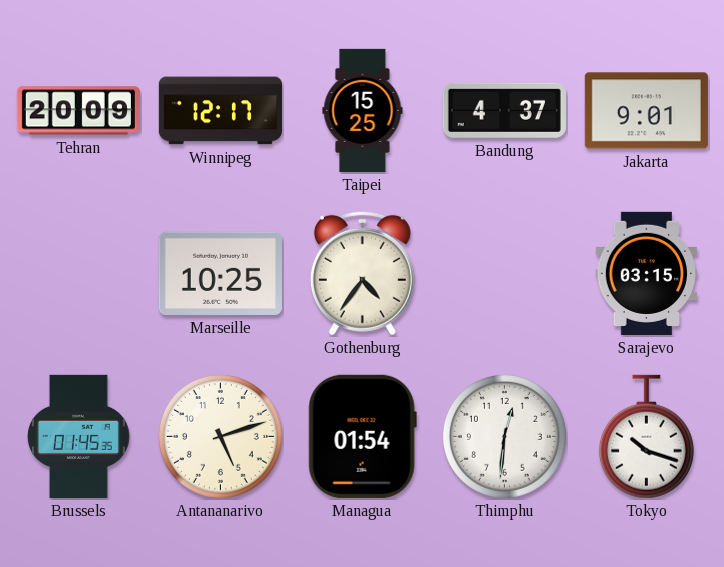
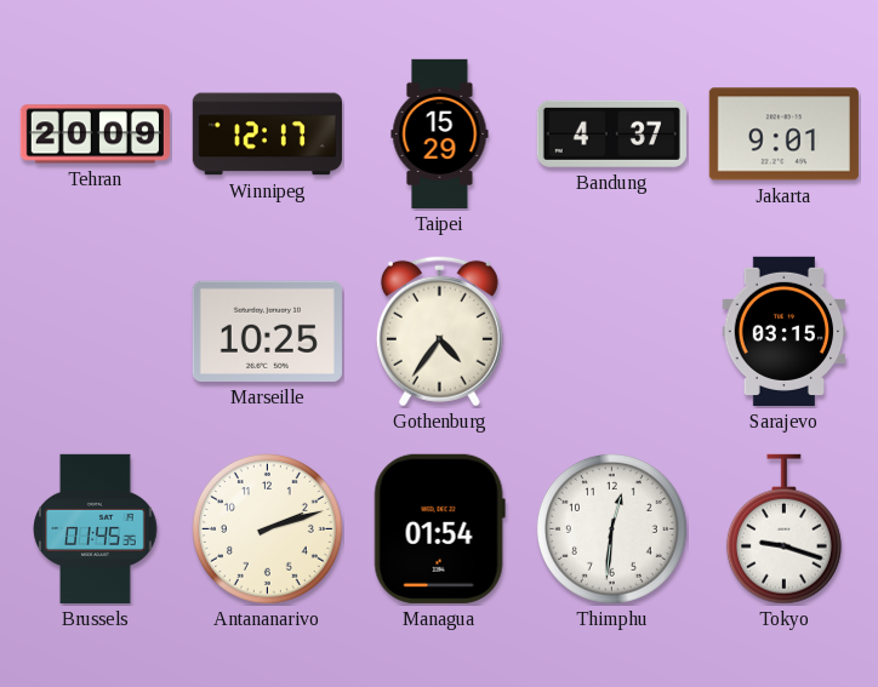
Taipei: 15:25 -> 15:29
Antananarivo: 5:12 -> 2:12
Tokyo: 10:18 -> 9:18
